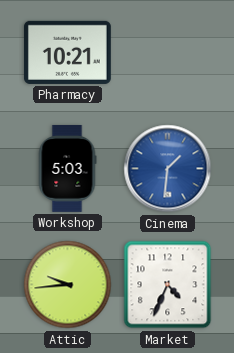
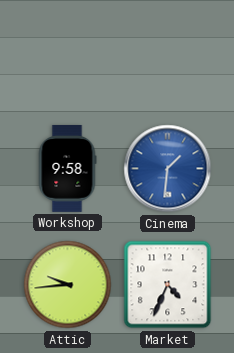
Pharmacy: 10:21 -> none
Workshop: 5:03 -> 9:58
